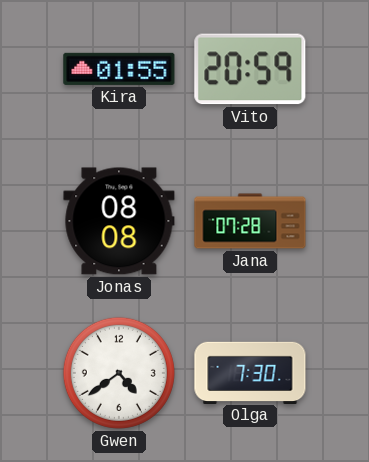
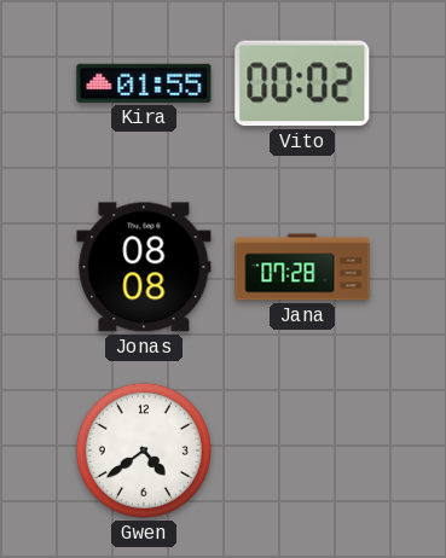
Vito: 20:59 -> 00:02
Olga: 7:30 -> none
